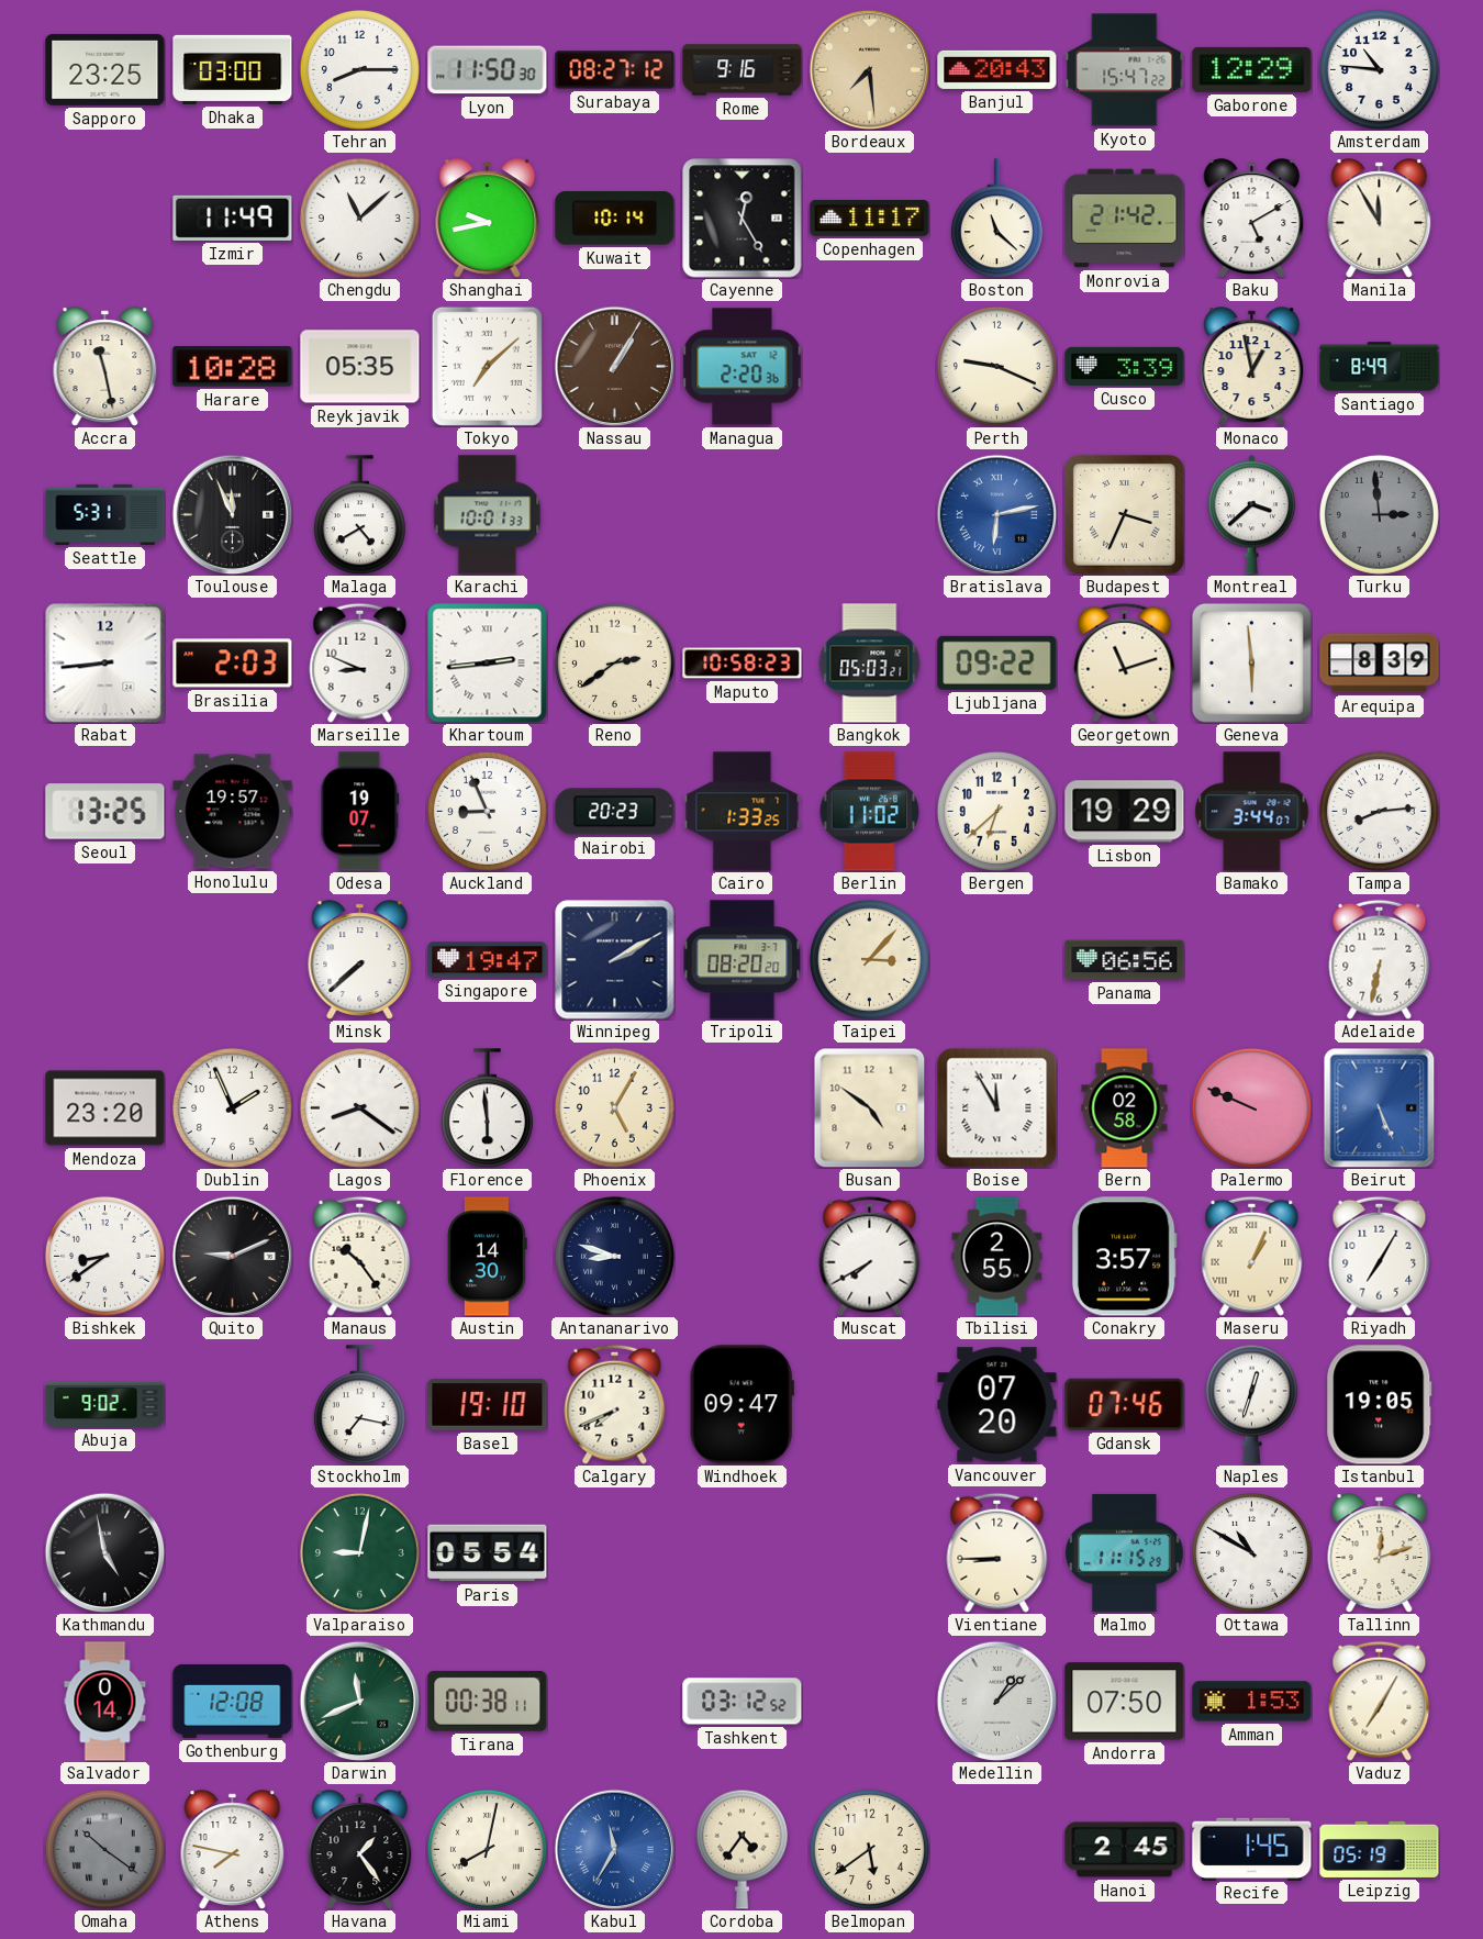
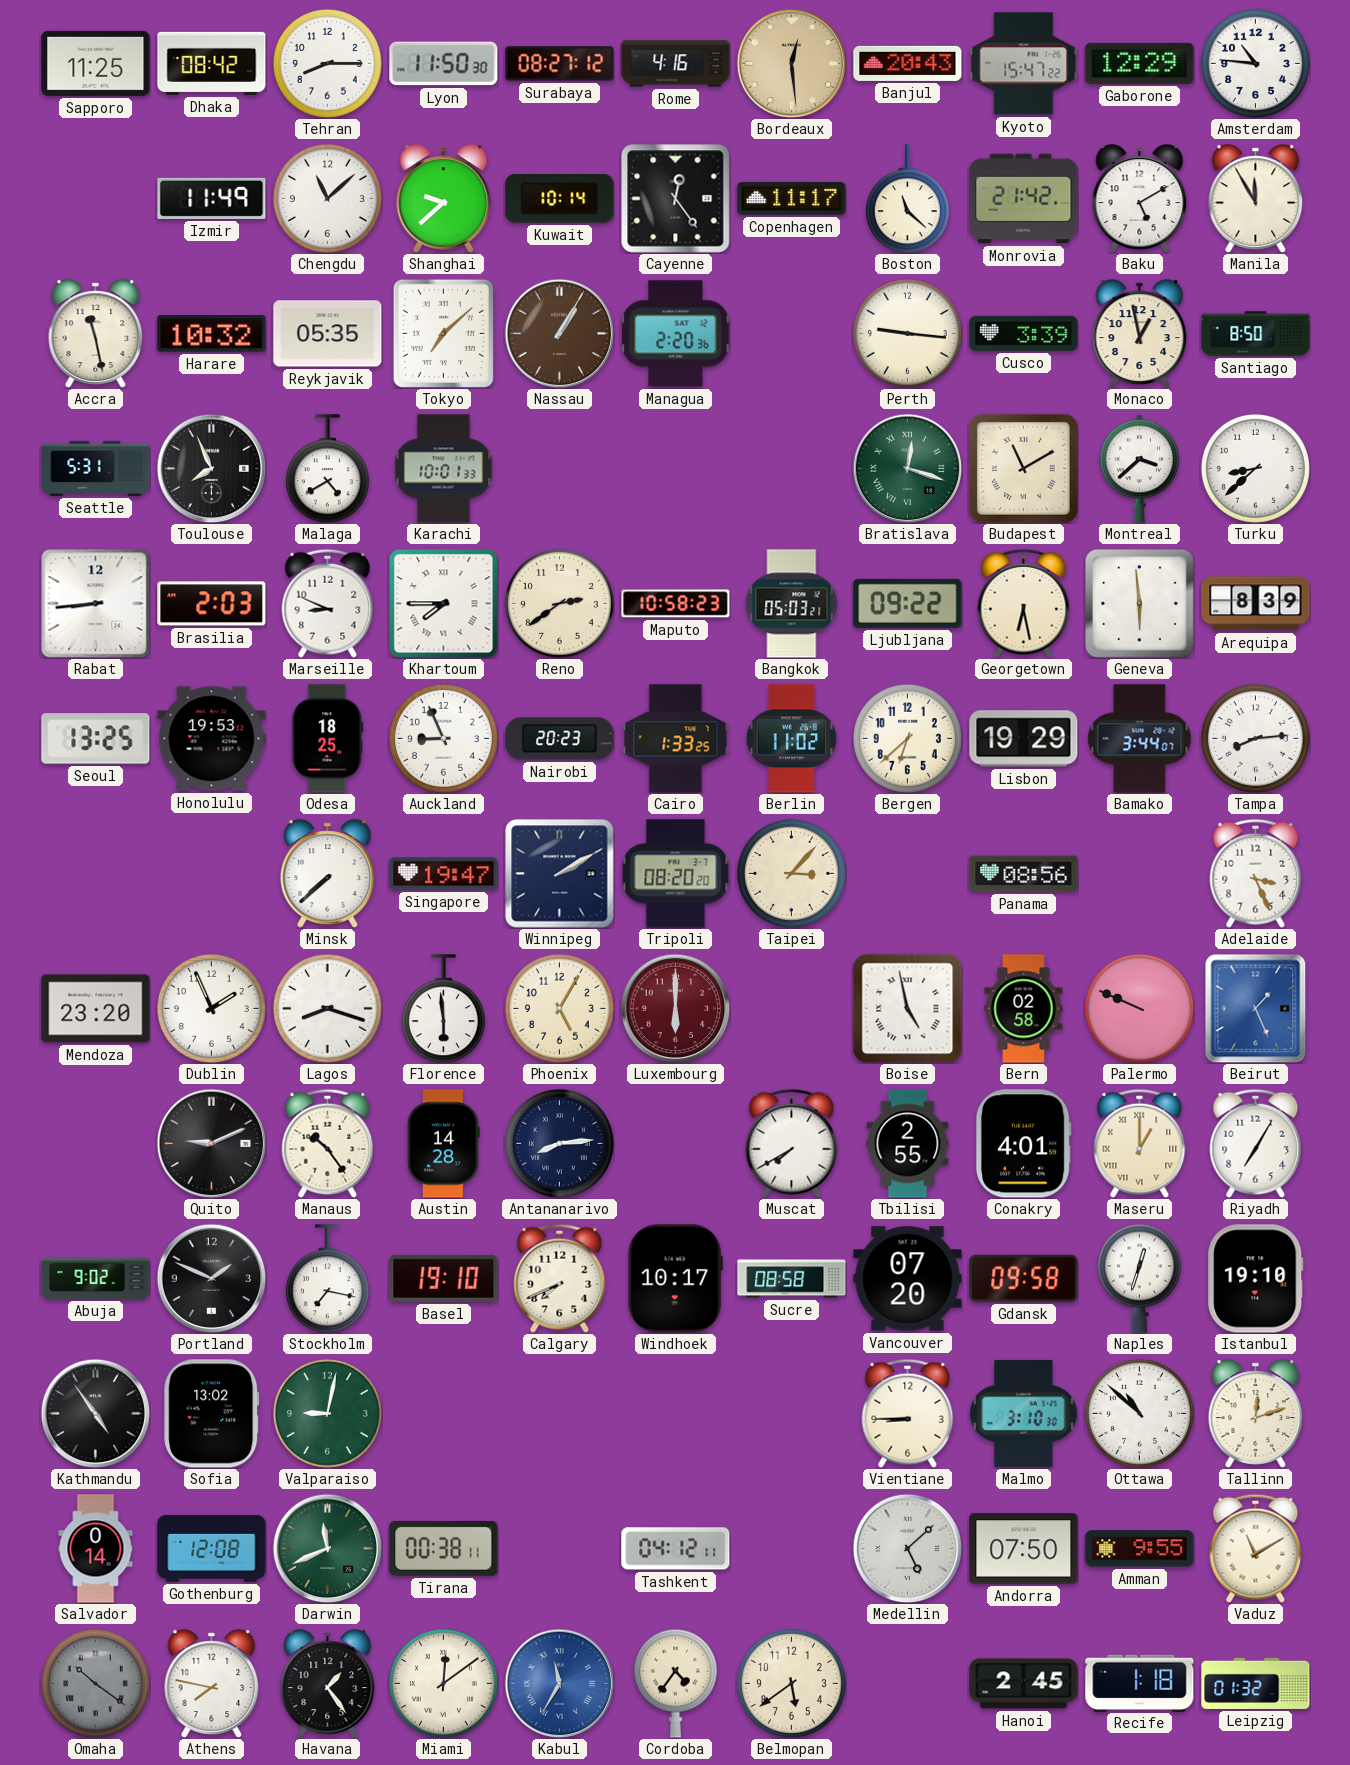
Sapporo: 23:25 -> 11:25
Dhaka: 03:00 -> 08:42
Rome: 9:16 -> 4:16
Bordeaux: 7:29 -> 12:29
Shanghai: 9:43 -> 9:38
Cayenne: 12:25 -> 12:24
Harare: 10:28 -> 10:32
Perth: 9:19 -> 9:16
Santiago: 8:49 -> 8:50
Toulouse: 11:56 -> 7:56
Bratislava: 6:13 -> 12:18
Bratislava dial: blue -> green
Budapest: 3:34 -> 11:10
Turku: 2:59 -> 8:38
Turku dial: grey -> white
Khartoum: 2:44 -> 7:45
Georgetown: 11:12 -> 6:28
Honolulu: 19:57 -> 19:53
Odesa: 19:07 -> 18:25
Panama: 06:56 -> 08:56
Adelaide: 6:32 -> 3:26
Lagos: 8:21 -> 8:18
Luxembourg: none -> 6:00
Busan: 4:51 -> none
Boise: 11:55 -> 4:58
Beirut: 5:26 -> 1:26
Bishkek: 8:39 -> none
Austin: 14:30 -> 14:28
Antananarivo: 8:48 -> 8:14
Conakry: 3:57 -> 4:01
Maseru: 1:04 -> 1:00
Portland: none -> 1:49
Windhoek: 09:47 -> 10:17
Sucre: none -> 08:58
Gdansk: 07:46 -> 09:58
Istanbul: 19:05 -> 19:10
Kathmandu: 4:58 -> 4:54
Sofia: none -> 13:02
Paris: 05:54 -> none
Malmo: 11:15 -> 3:10
Ottawa: 10:50 -> 10:52
Tashkent: 03:12 -> 04:12
Medellin: 1:08 -> 5:08
Amman: 1:53 -> 9:55
Vaduz: 7:05 -> 11:10
Miami: 8:02 -> 12:09
Recife: 1:45 -> 1:18
Leipzig: 05:19 -> 01:32
